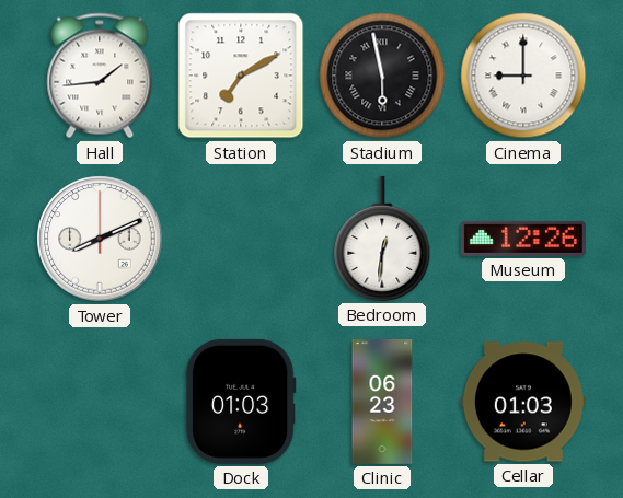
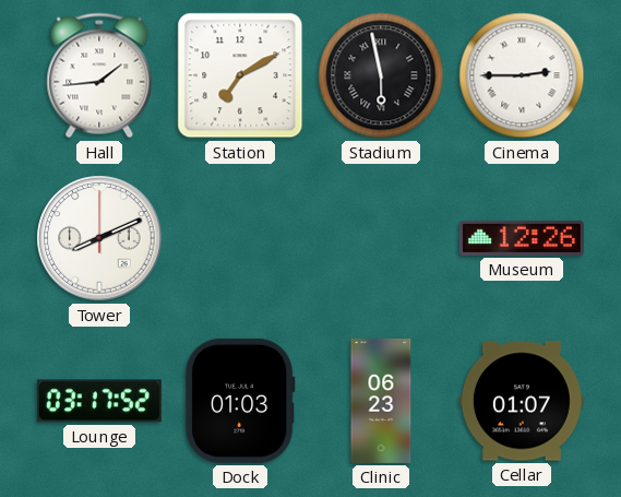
Cinema: 9:00 -> 2:45
Bedroom: 12:31 -> none
Lounge: none -> 03:17
Cellar: 01:03 -> 01:07
